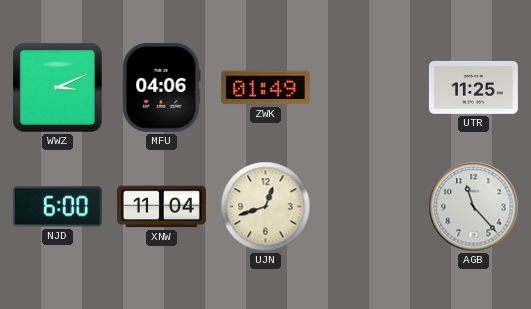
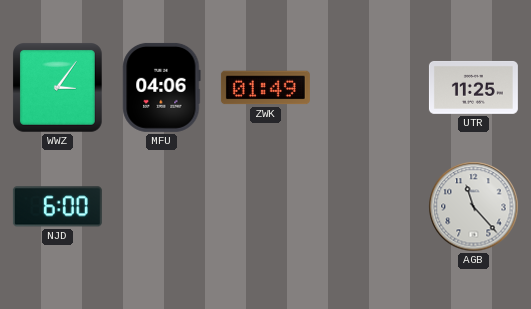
WWZ: 3:11 -> 3:06
XNW: 11:04 -> none
UJN: 12:42 -> none
